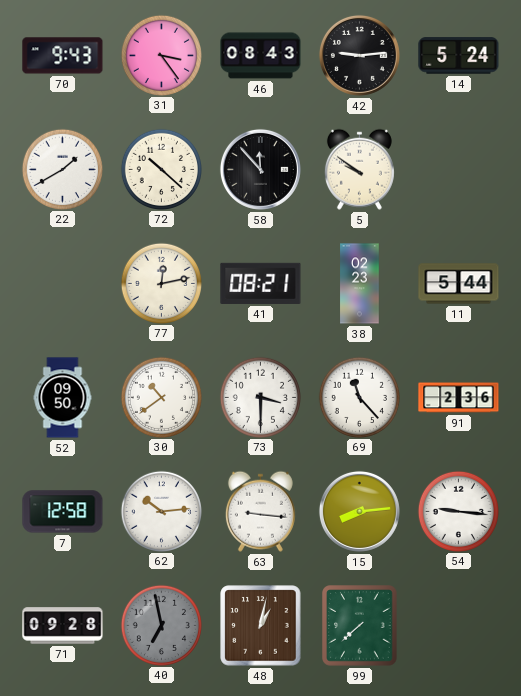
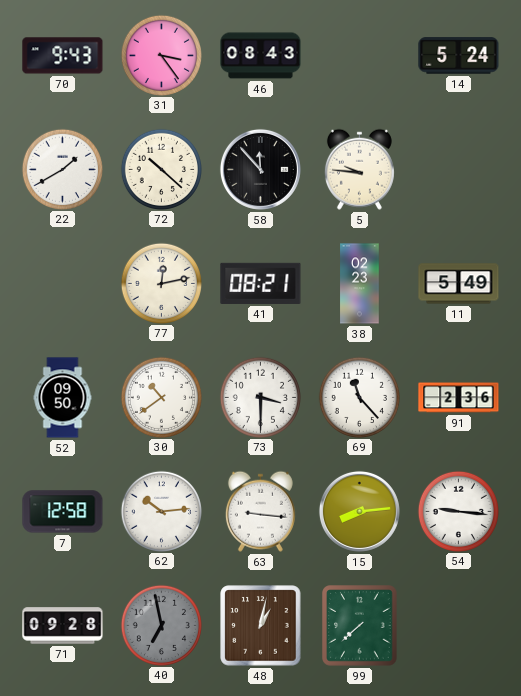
42: 9:14 -> none
5: 9:51 -> 9:46
11: 5:44 -> 5:49
